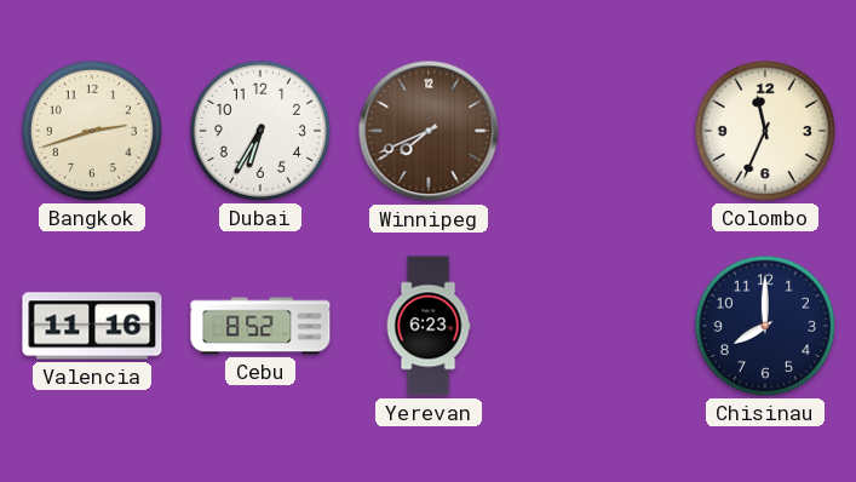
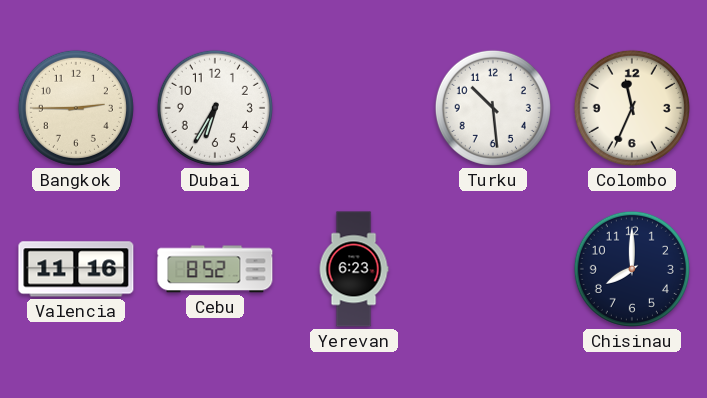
Bangkok: 2:42 -> 2:45
Winnipeg: 7:41 -> none
Turku: none -> 10:29
